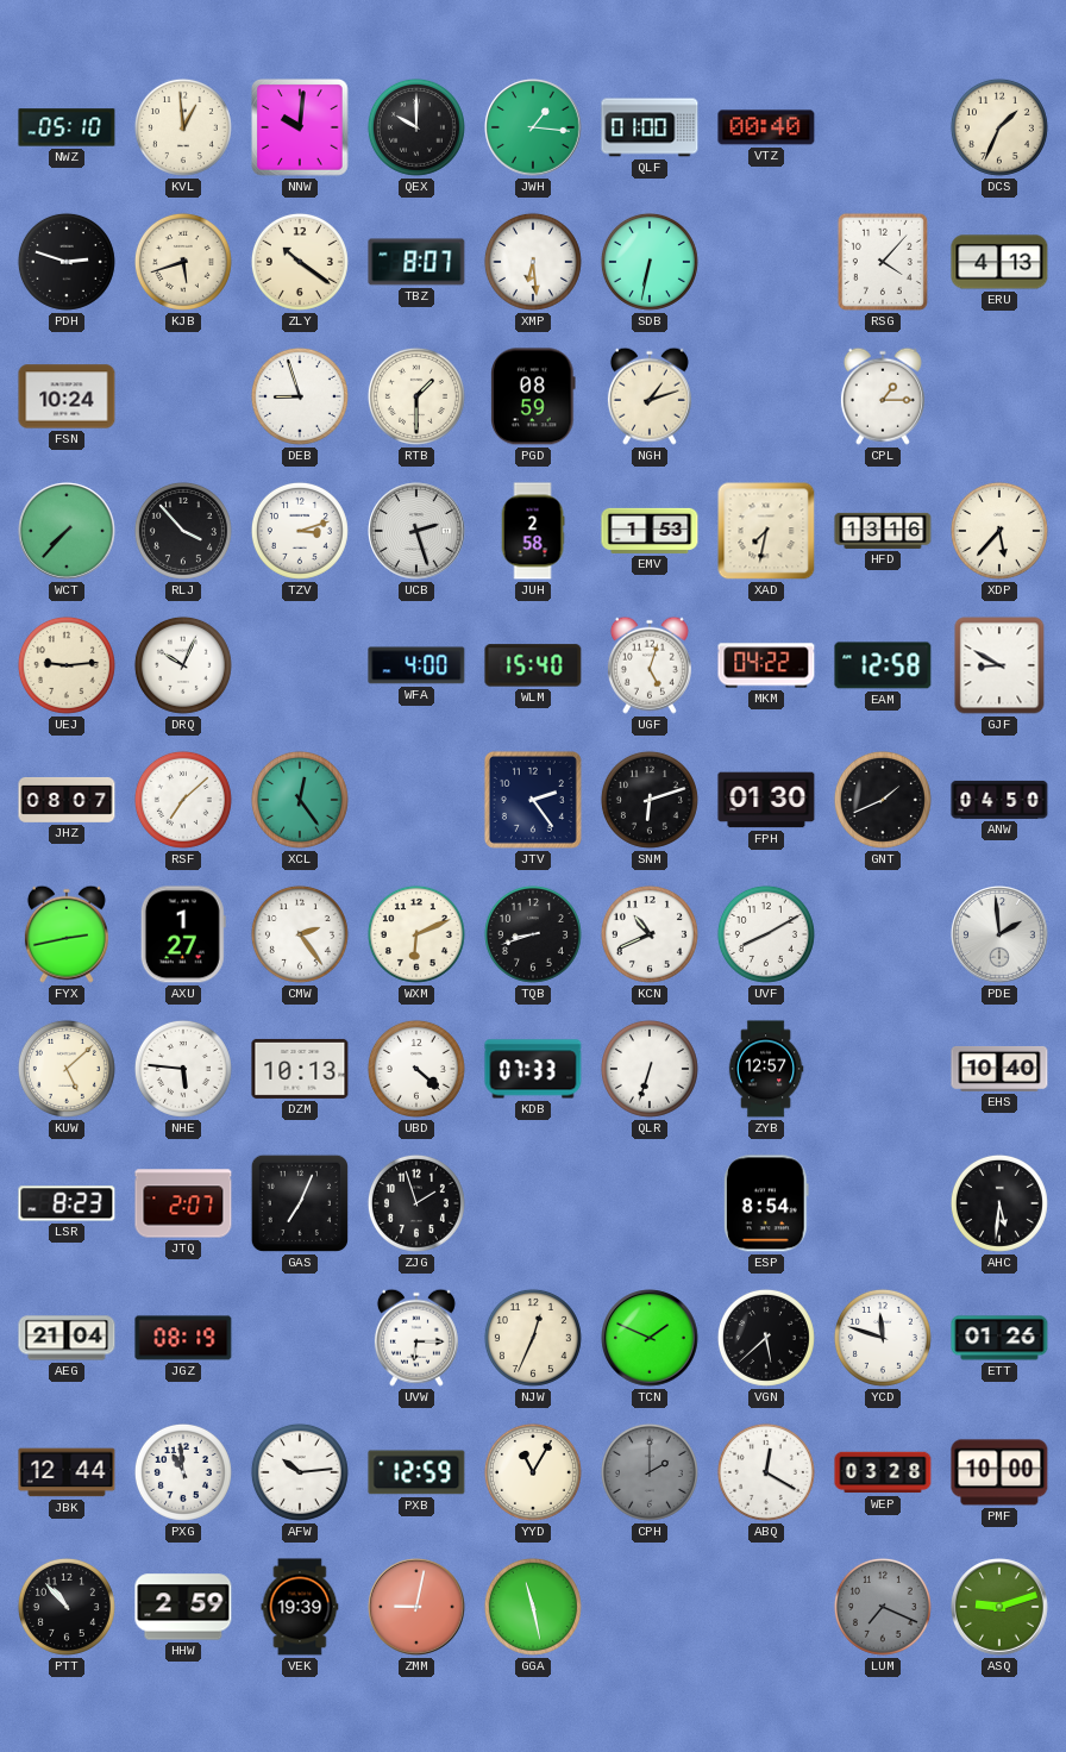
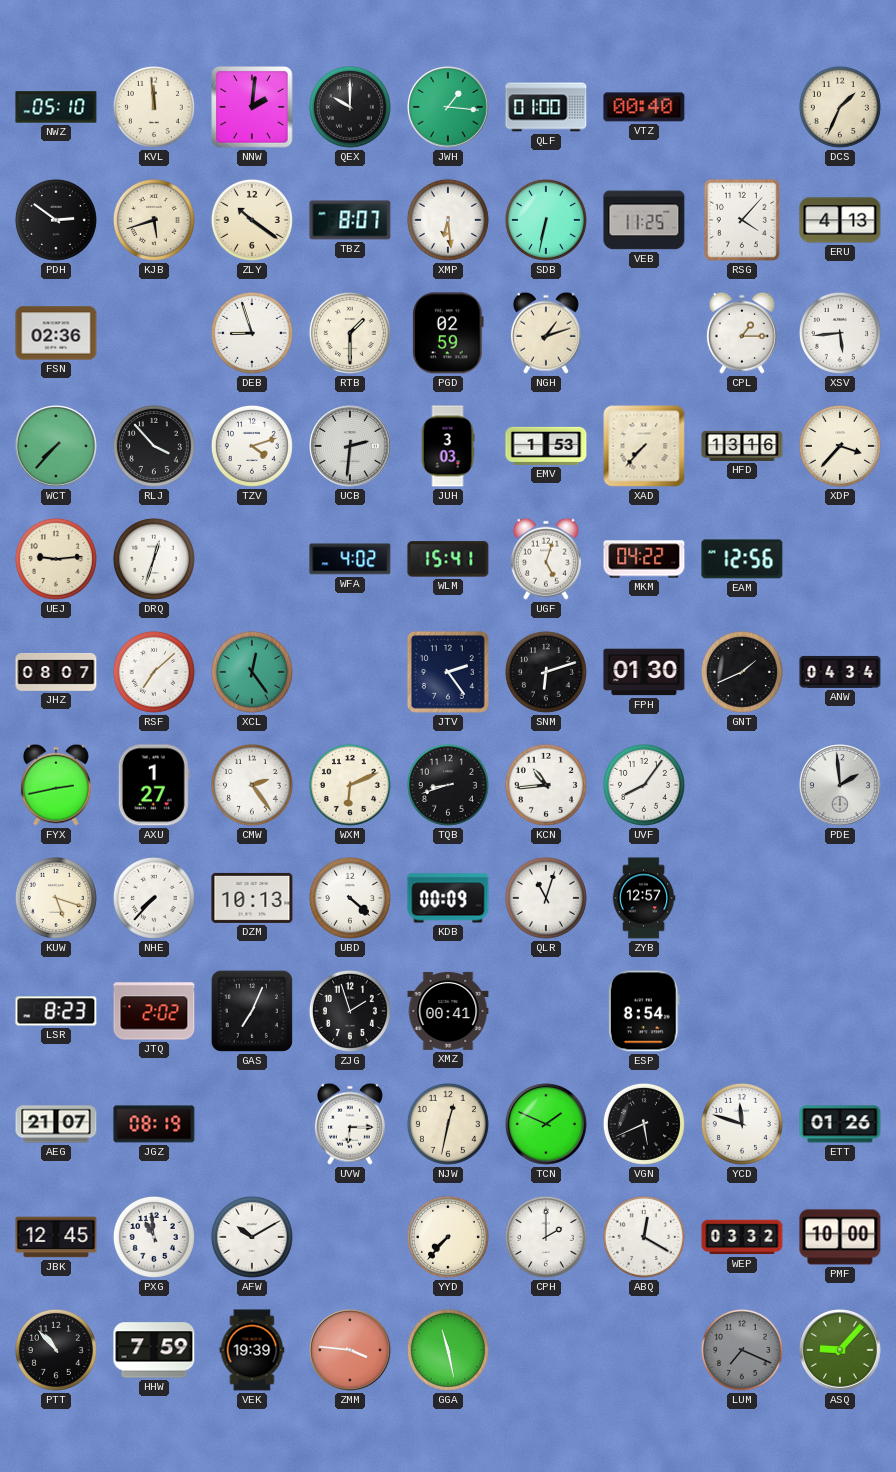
KVL: 12:59 -> 11:59
NNW: 10:01 -> 2:01
PDH: 2:48 -> 2:51
VEB: none -> 11:25
FSN: 10:24 -> 02:36
PGD: 08:59 -> 02:59
XSV: none -> 5:44
TZV: 3:12 -> 4:12
UCB: 2:27 -> 2:31
JUH: 2:58 -> 3:03
XAD: 7:32 -> 7:37
XDP: 5:37 -> 3:37
DRQ: 10:04 -> 12:33
WFA: 4:00 -> 4:02
WLM: 15:40 -> 15:41
EAM: 12:58 -> 12:56
GJF: 8:50 -> none
ANW: 04:50 -> 04:34
KCN: 10:41 -> 10:44
UVF: 8:10 -> 8:06
KUW: 5:08 -> 5:18
NHE: 5:46 -> 7:37
KDB: 07:33 -> 00:09
QLR: 6:33 -> 11:03
EHS: 10:40 -> none
JTQ: 2:07 -> 2:02
XMZ: none -> 00:41
AHC: 5:31 -> none
AEG: 21:04 -> 21:07
NJW: 12:34 -> 12:32
VGN: 5:38 -> 5:41
JBK: 12:44 -> 12:45
AFW: 10:14 -> 10:10
PXB: 12:59 -> none
YYD: 11:05 -> 7:37
CPH dial: grey -> white
WEP: 03:28 -> 03:32
HHW: 2:59 -> 7:59
ZMM: 9:02 -> 3:46
ASQ: 9:12 -> 9:07
